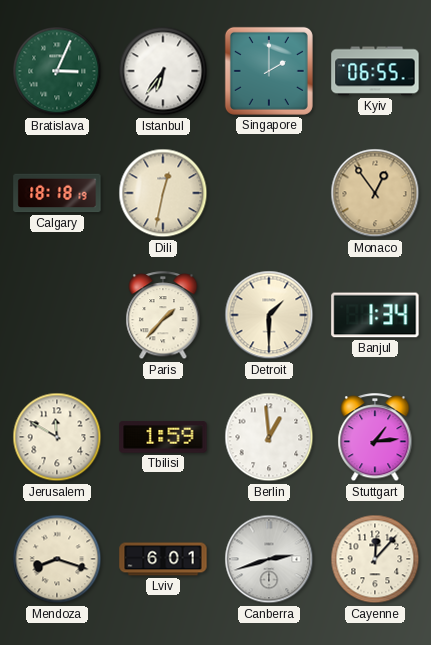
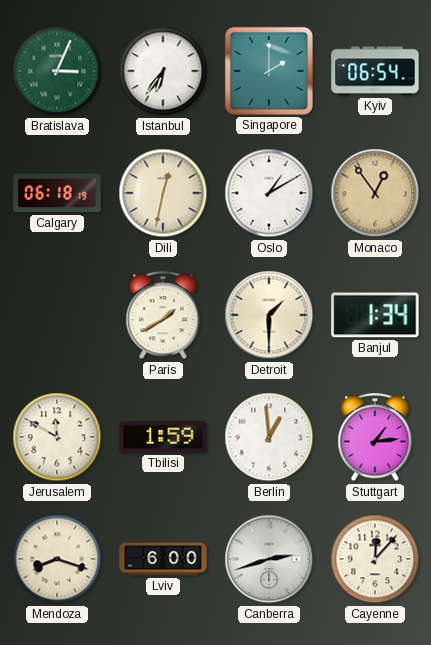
Kyiv: 06:55 -> 06:54
Calgary: 18:18 -> 06:18
Oslo: none -> 1:10
Paris: 1:37 -> 1:40
Lviv: 6:01 -> 6:00
